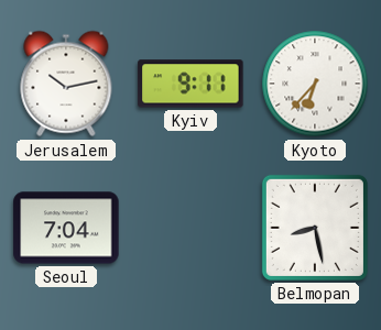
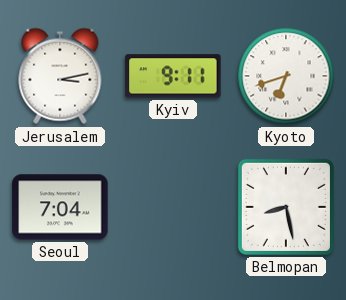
Jerusalem: 10:13 -> 3:13
Kyoto: 6:37 -> 6:42
